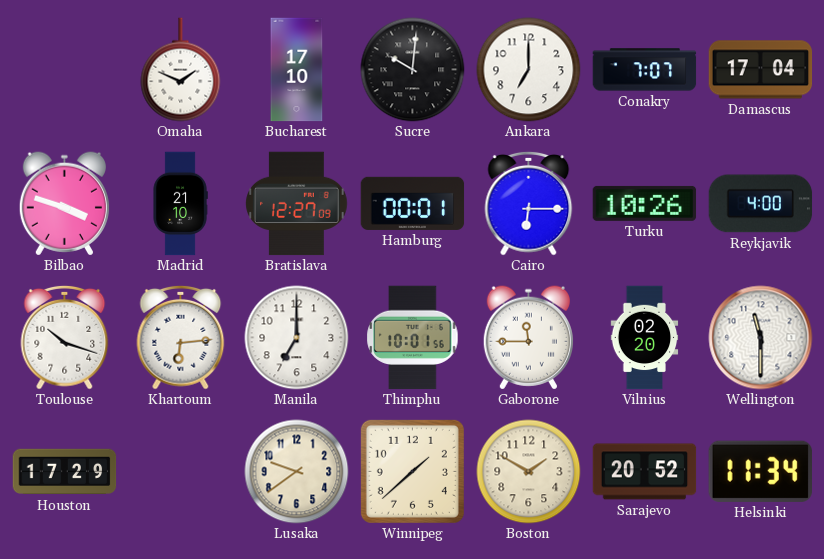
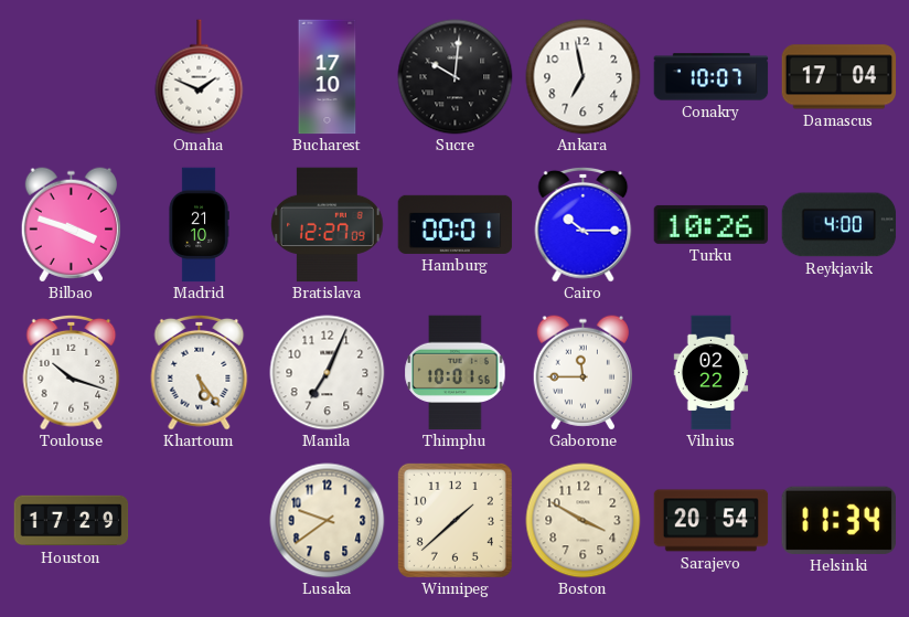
Ankara: 7:00 -> 6:58
Conakry: 7:07 -> 10:07
Cairo: 6:15 -> 10:15
Khartoum: 6:14 -> 5:24
Manila: 7:00 -> 7:04
Vilnius: 02:20 -> 02:22
Wellington: 11:30 -> none
Boston: 1:50 -> 3:50
Sarajevo: 20:52 -> 20:54
